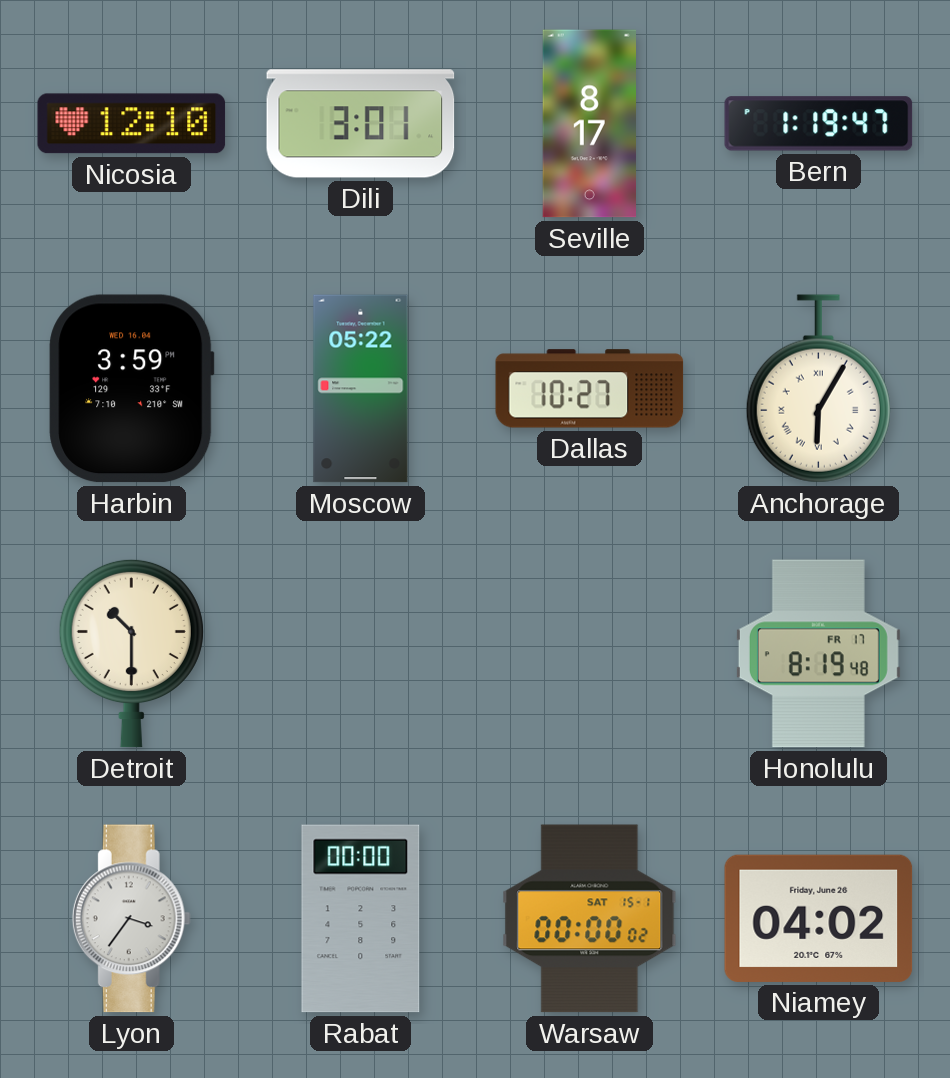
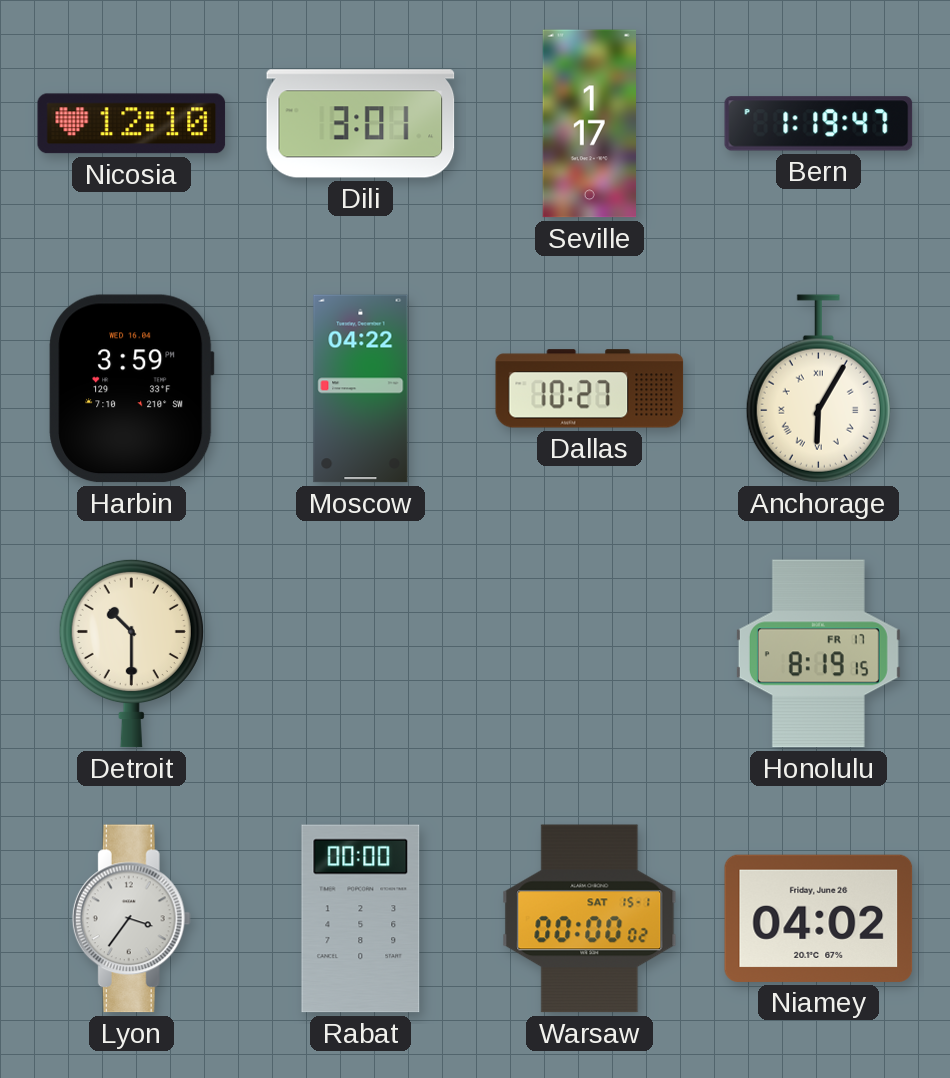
Seville: 8:17 -> 1:17
Moscow: 05:22 -> 04:22
Honolulu: 8:19:48 -> 8:19:15
